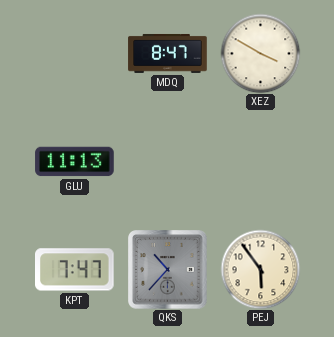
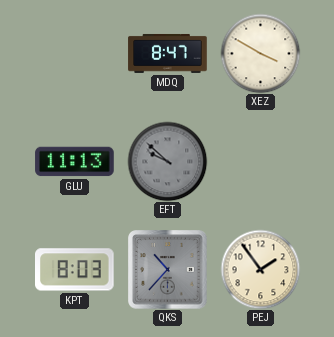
EFT: none -> 9:52
KPT: 7:47 -> 8:03
PEJ: 5:54 -> 1:54
